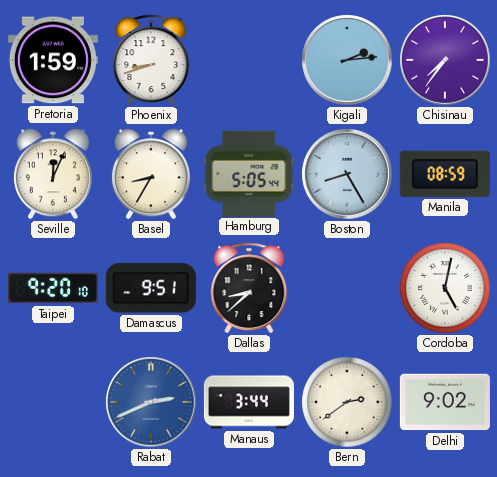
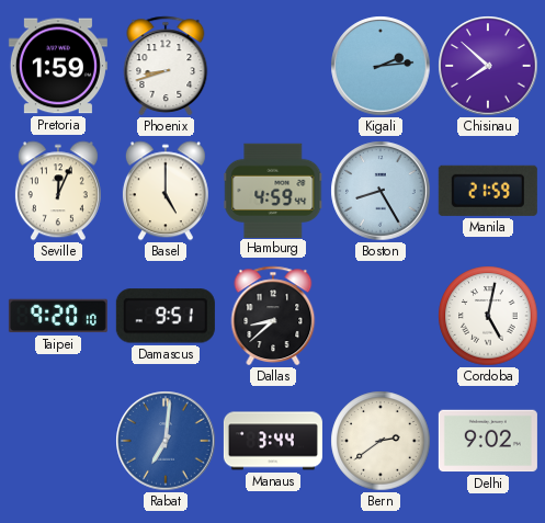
Chisinau: 7:36 -> 7:52
Basel: 8:35 -> 5:00
Hamburg: 5:05 -> 4:59
Manila: 08:59 -> 21:59
Rabat: 2:41 -> 7:01
